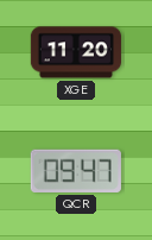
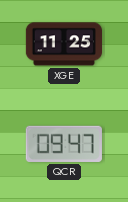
XGE: 11:20 -> 11:25
